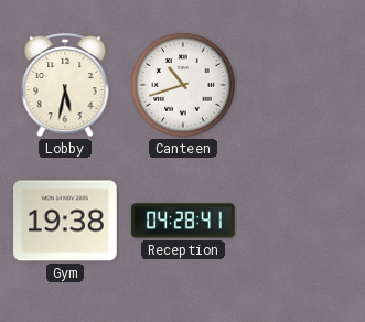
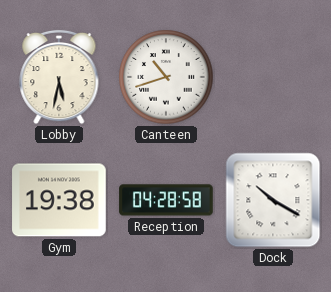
Reception: 04:28:41 -> 04:28:58
Dock: none -> 10:20
